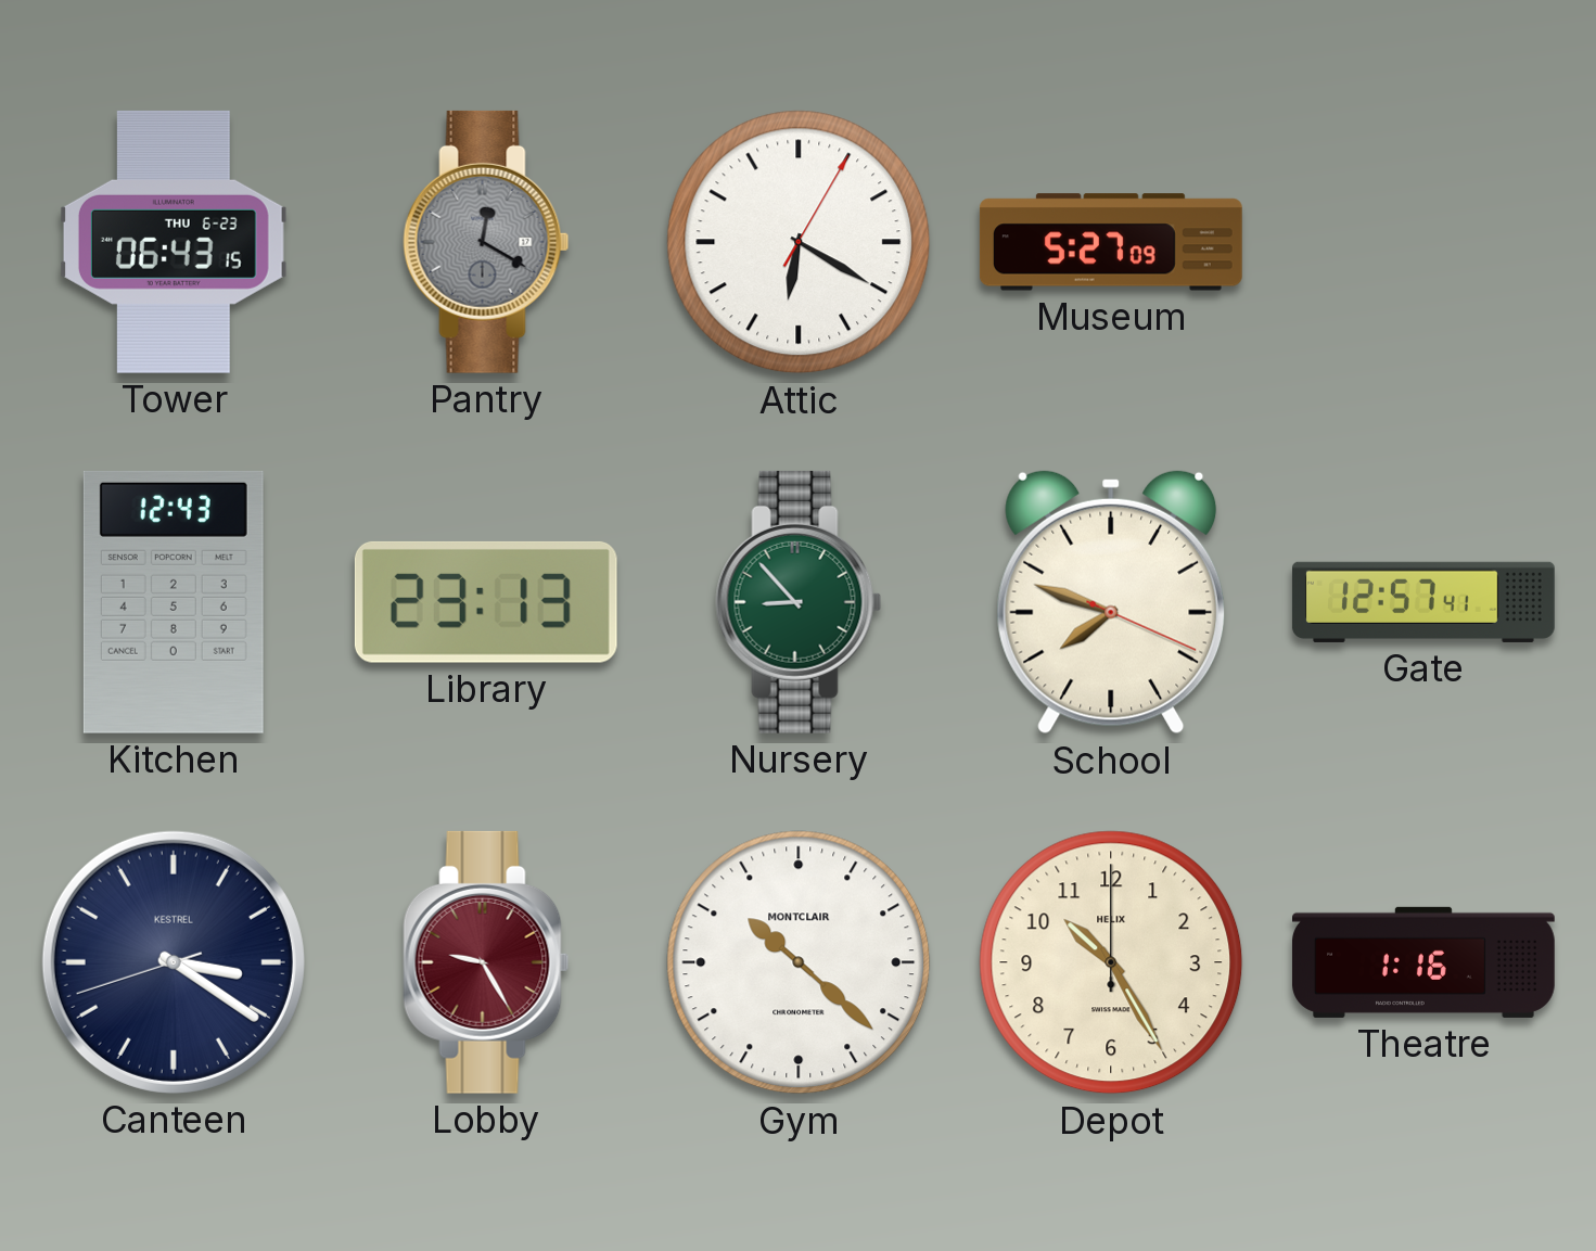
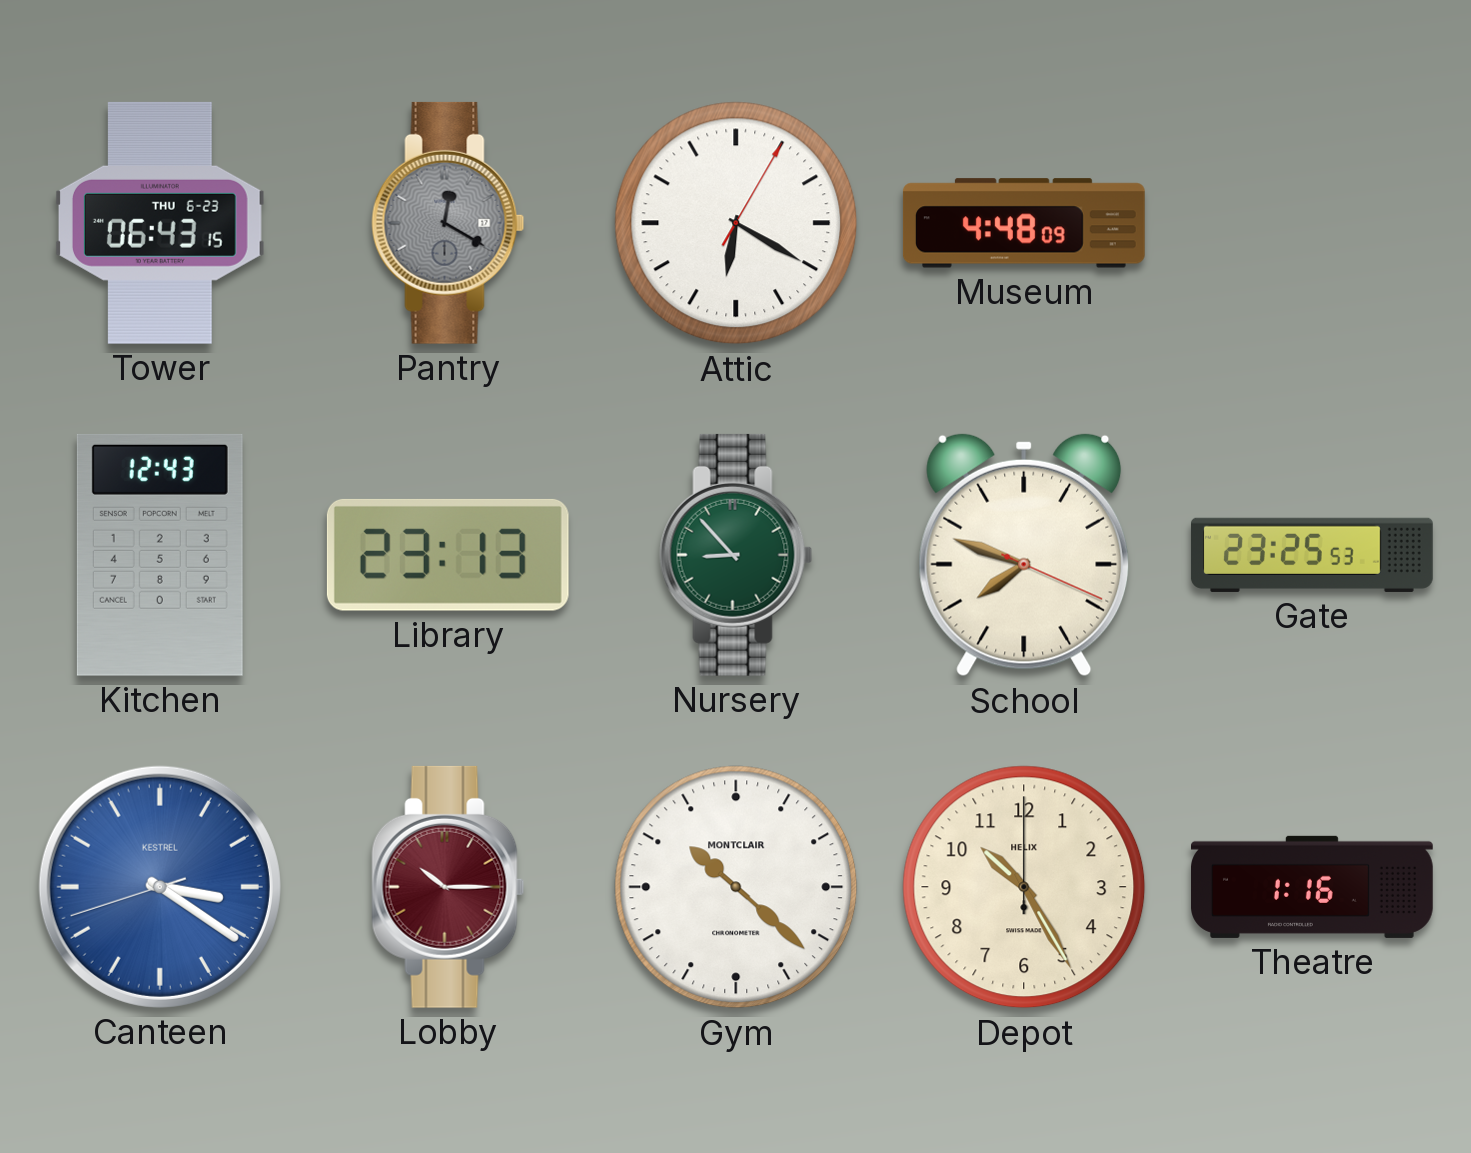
Museum: 5:27 -> 4:48
Gate: 12:57 -> 23:25
Canteen dial: navy -> blue
Lobby: 9:25 -> 10:15
